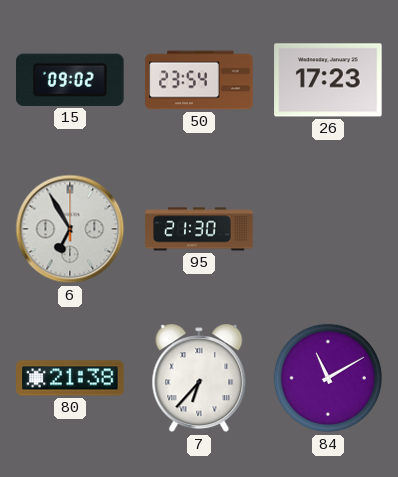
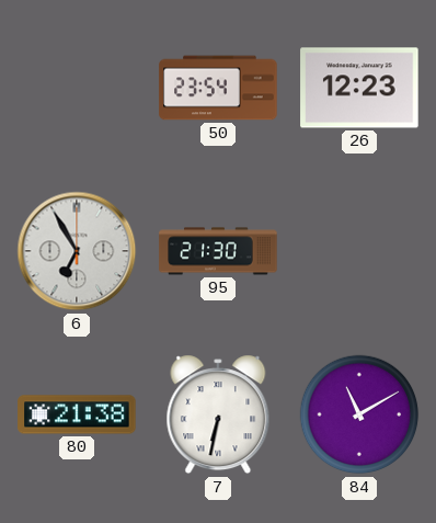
15: 09:02 -> none
26: 17:23 -> 12:23
7: 6:37 -> 6:32
